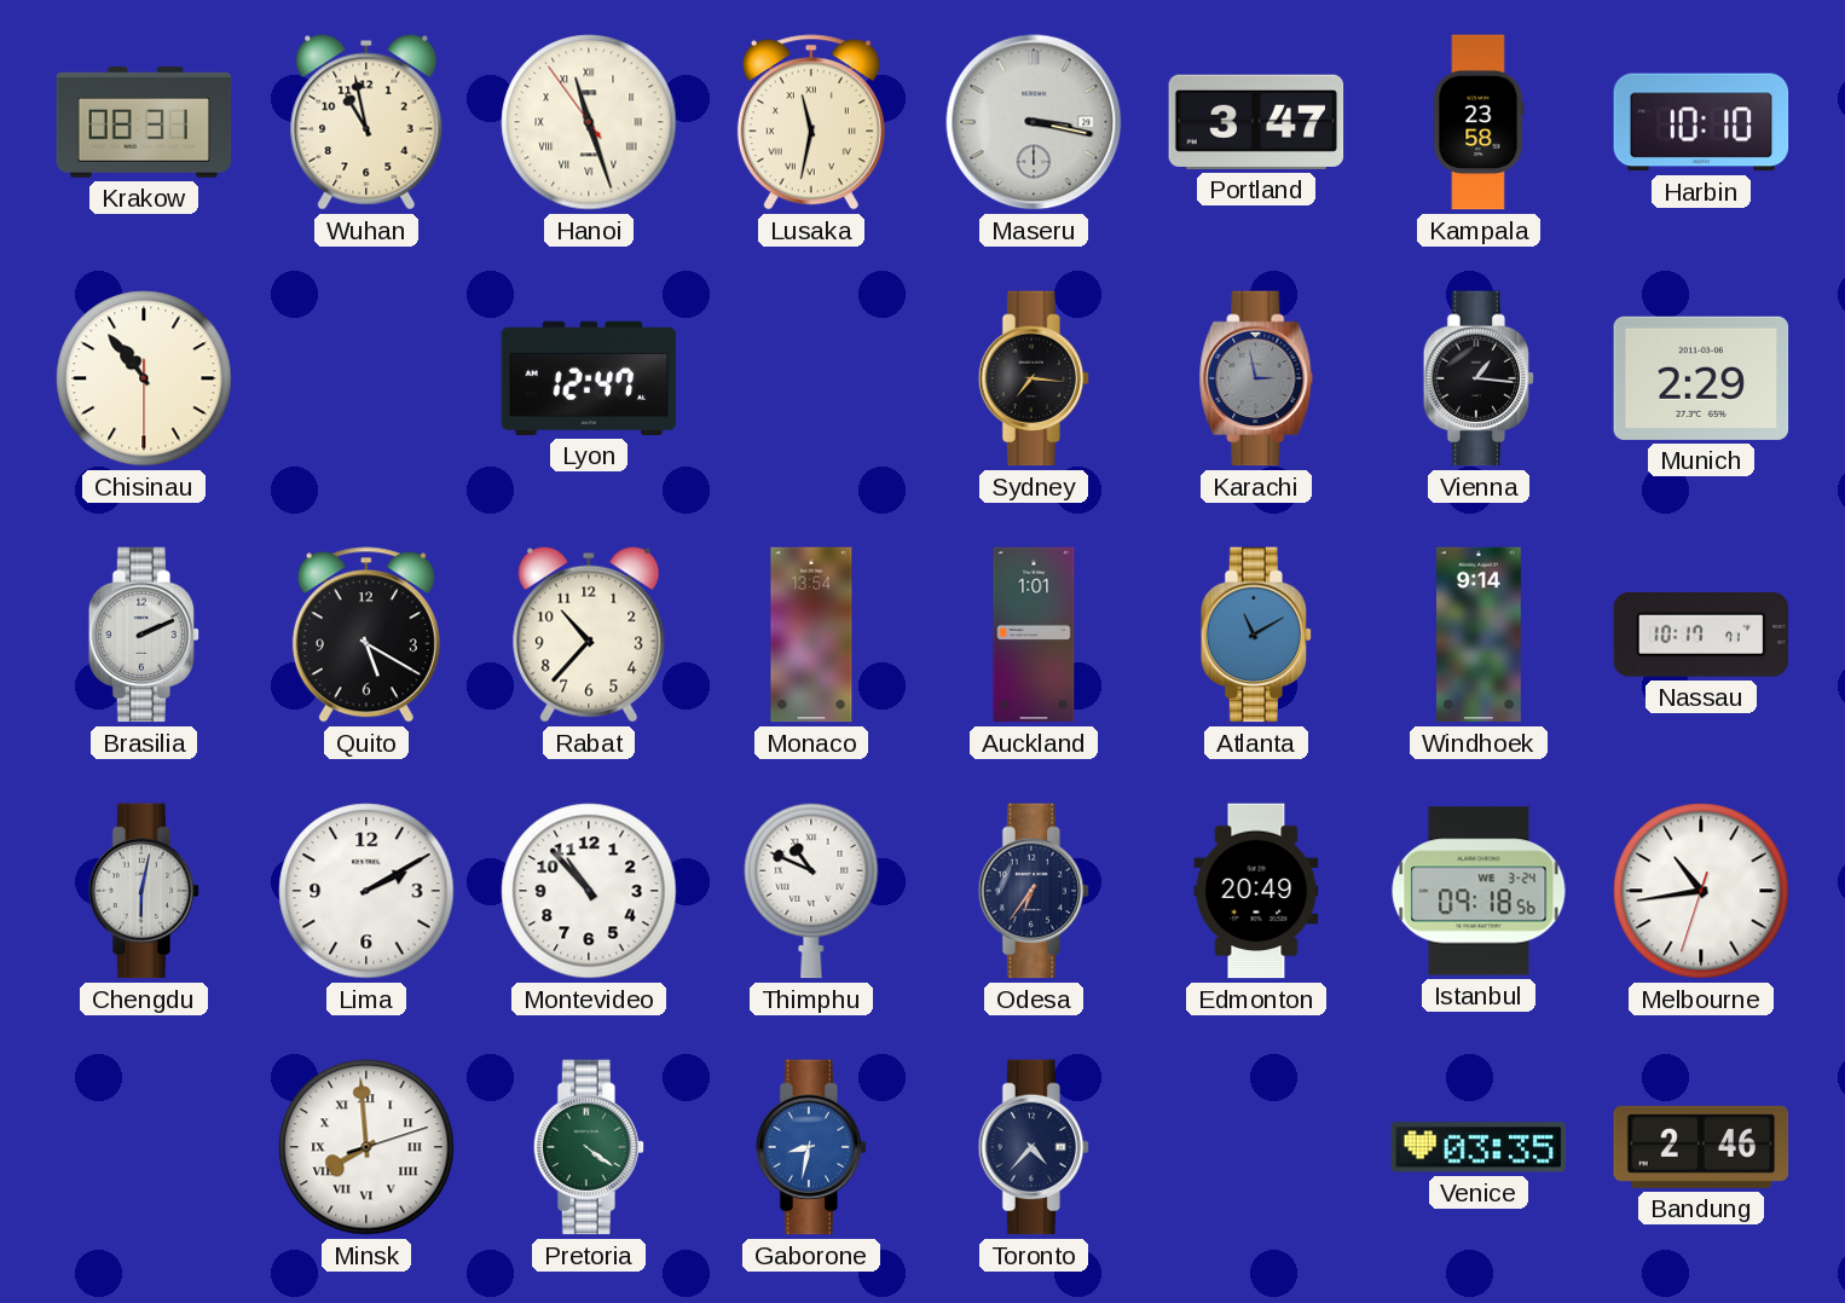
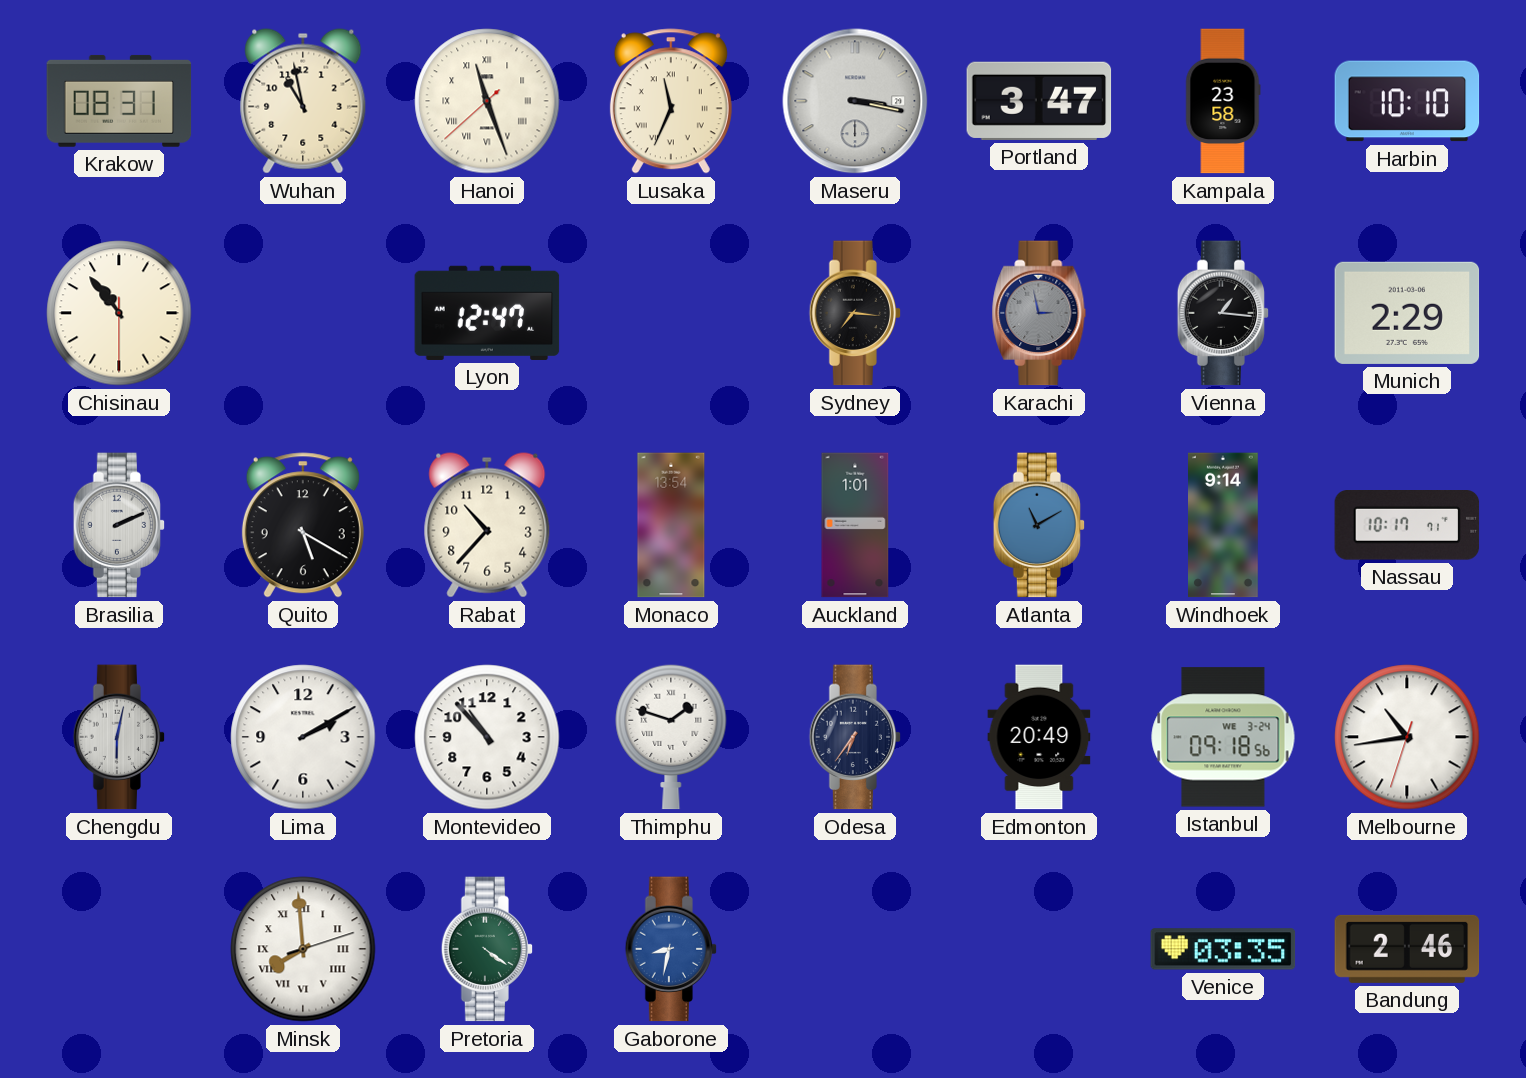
Hanoi: 11:26:54 -> 11:26:38
Lusaka: 11:32 -> 11:34
Thimphu: 10:49 -> 1:48
Toronto: 4:37 -> none
